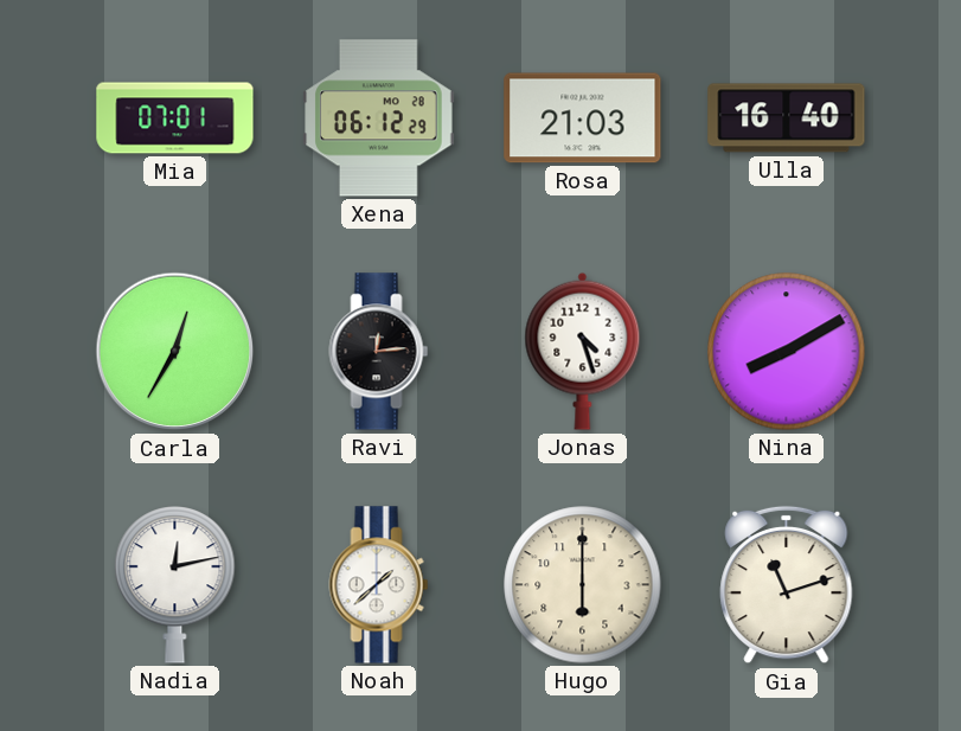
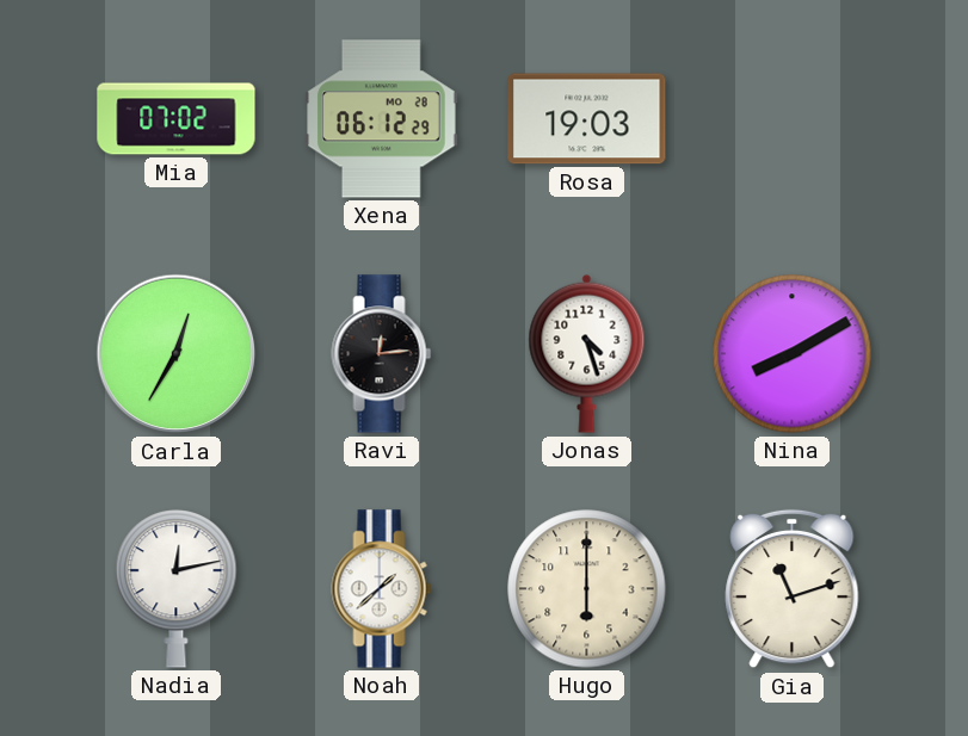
Mia: 07:01 -> 07:02
Rosa: 21:03 -> 19:03
Ulla: 16:40 -> none
